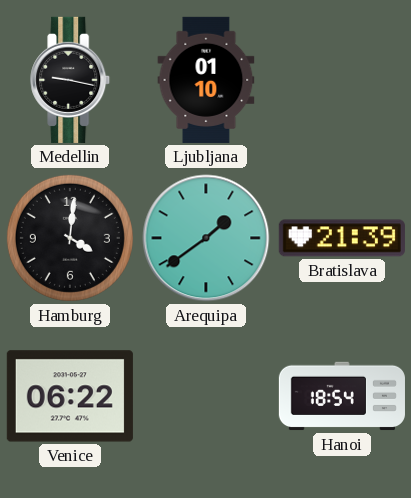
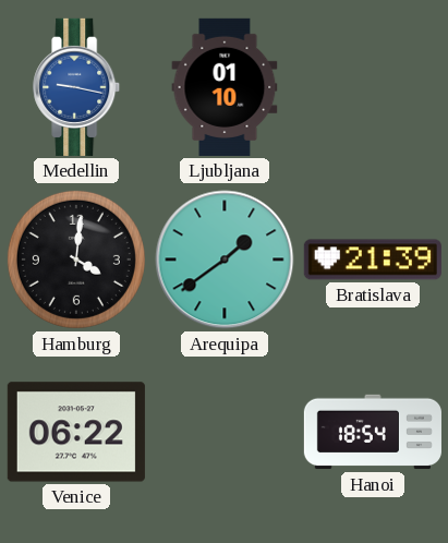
Medellin dial: black -> blue
